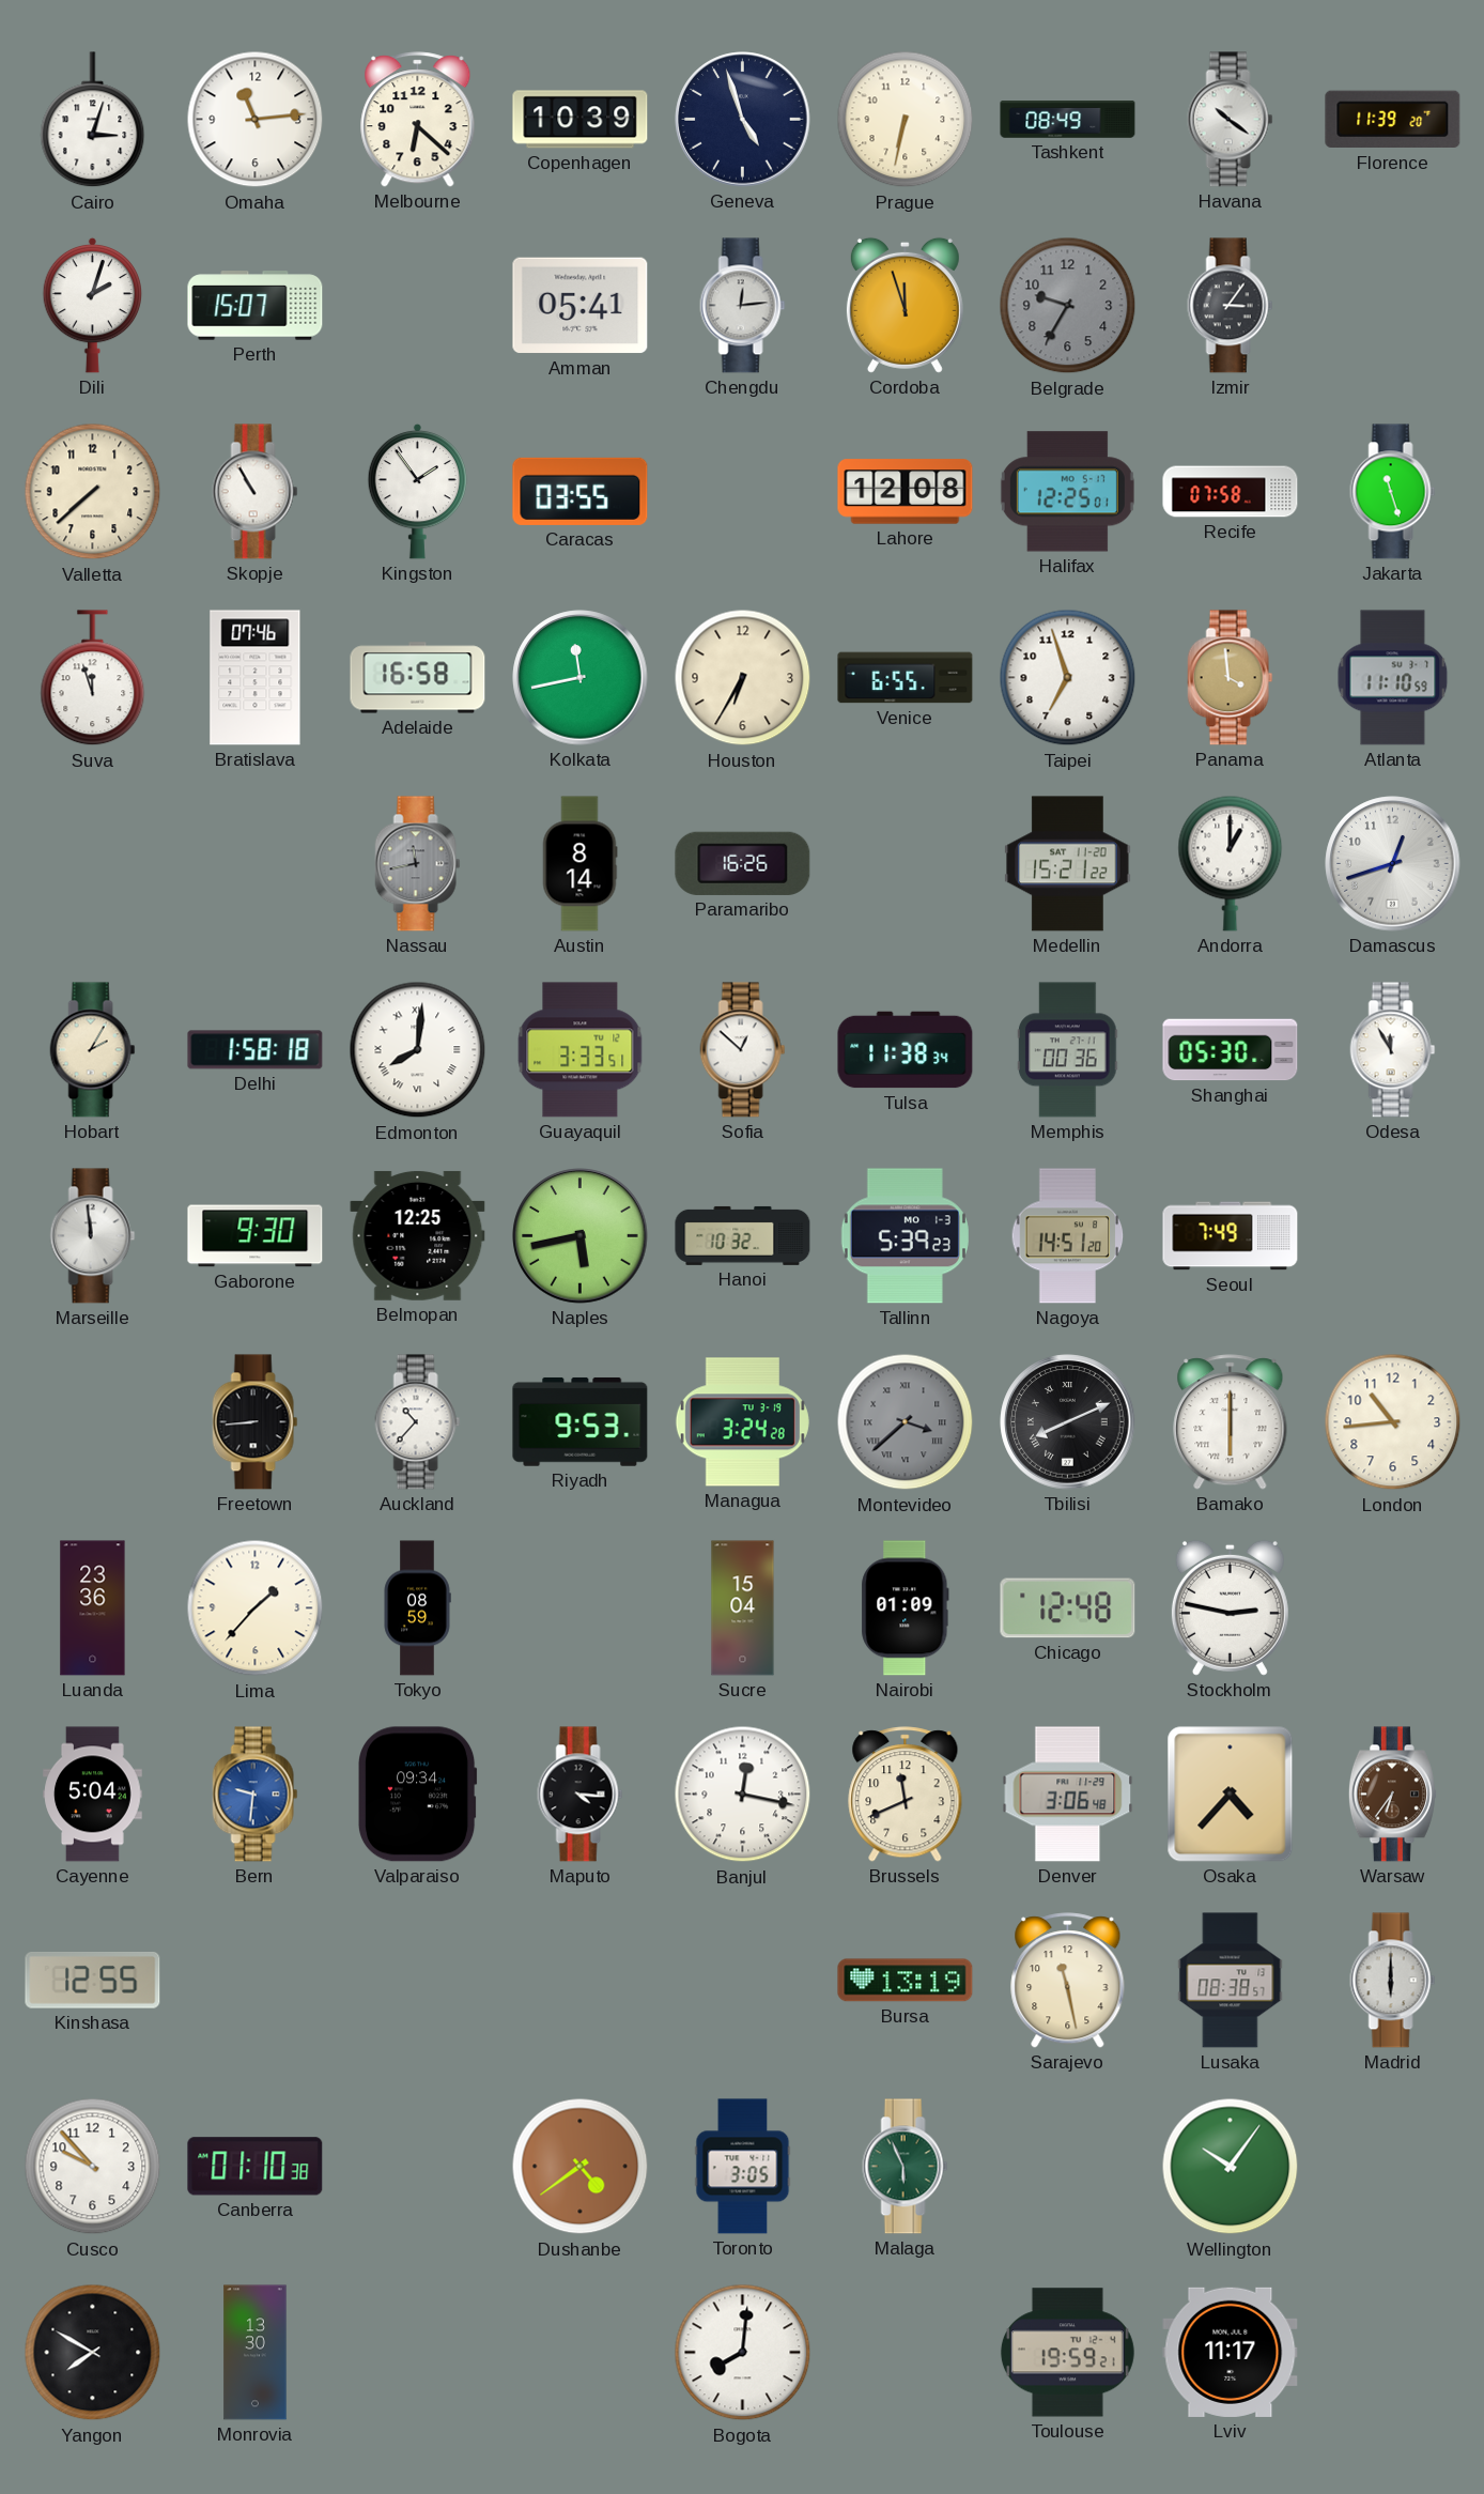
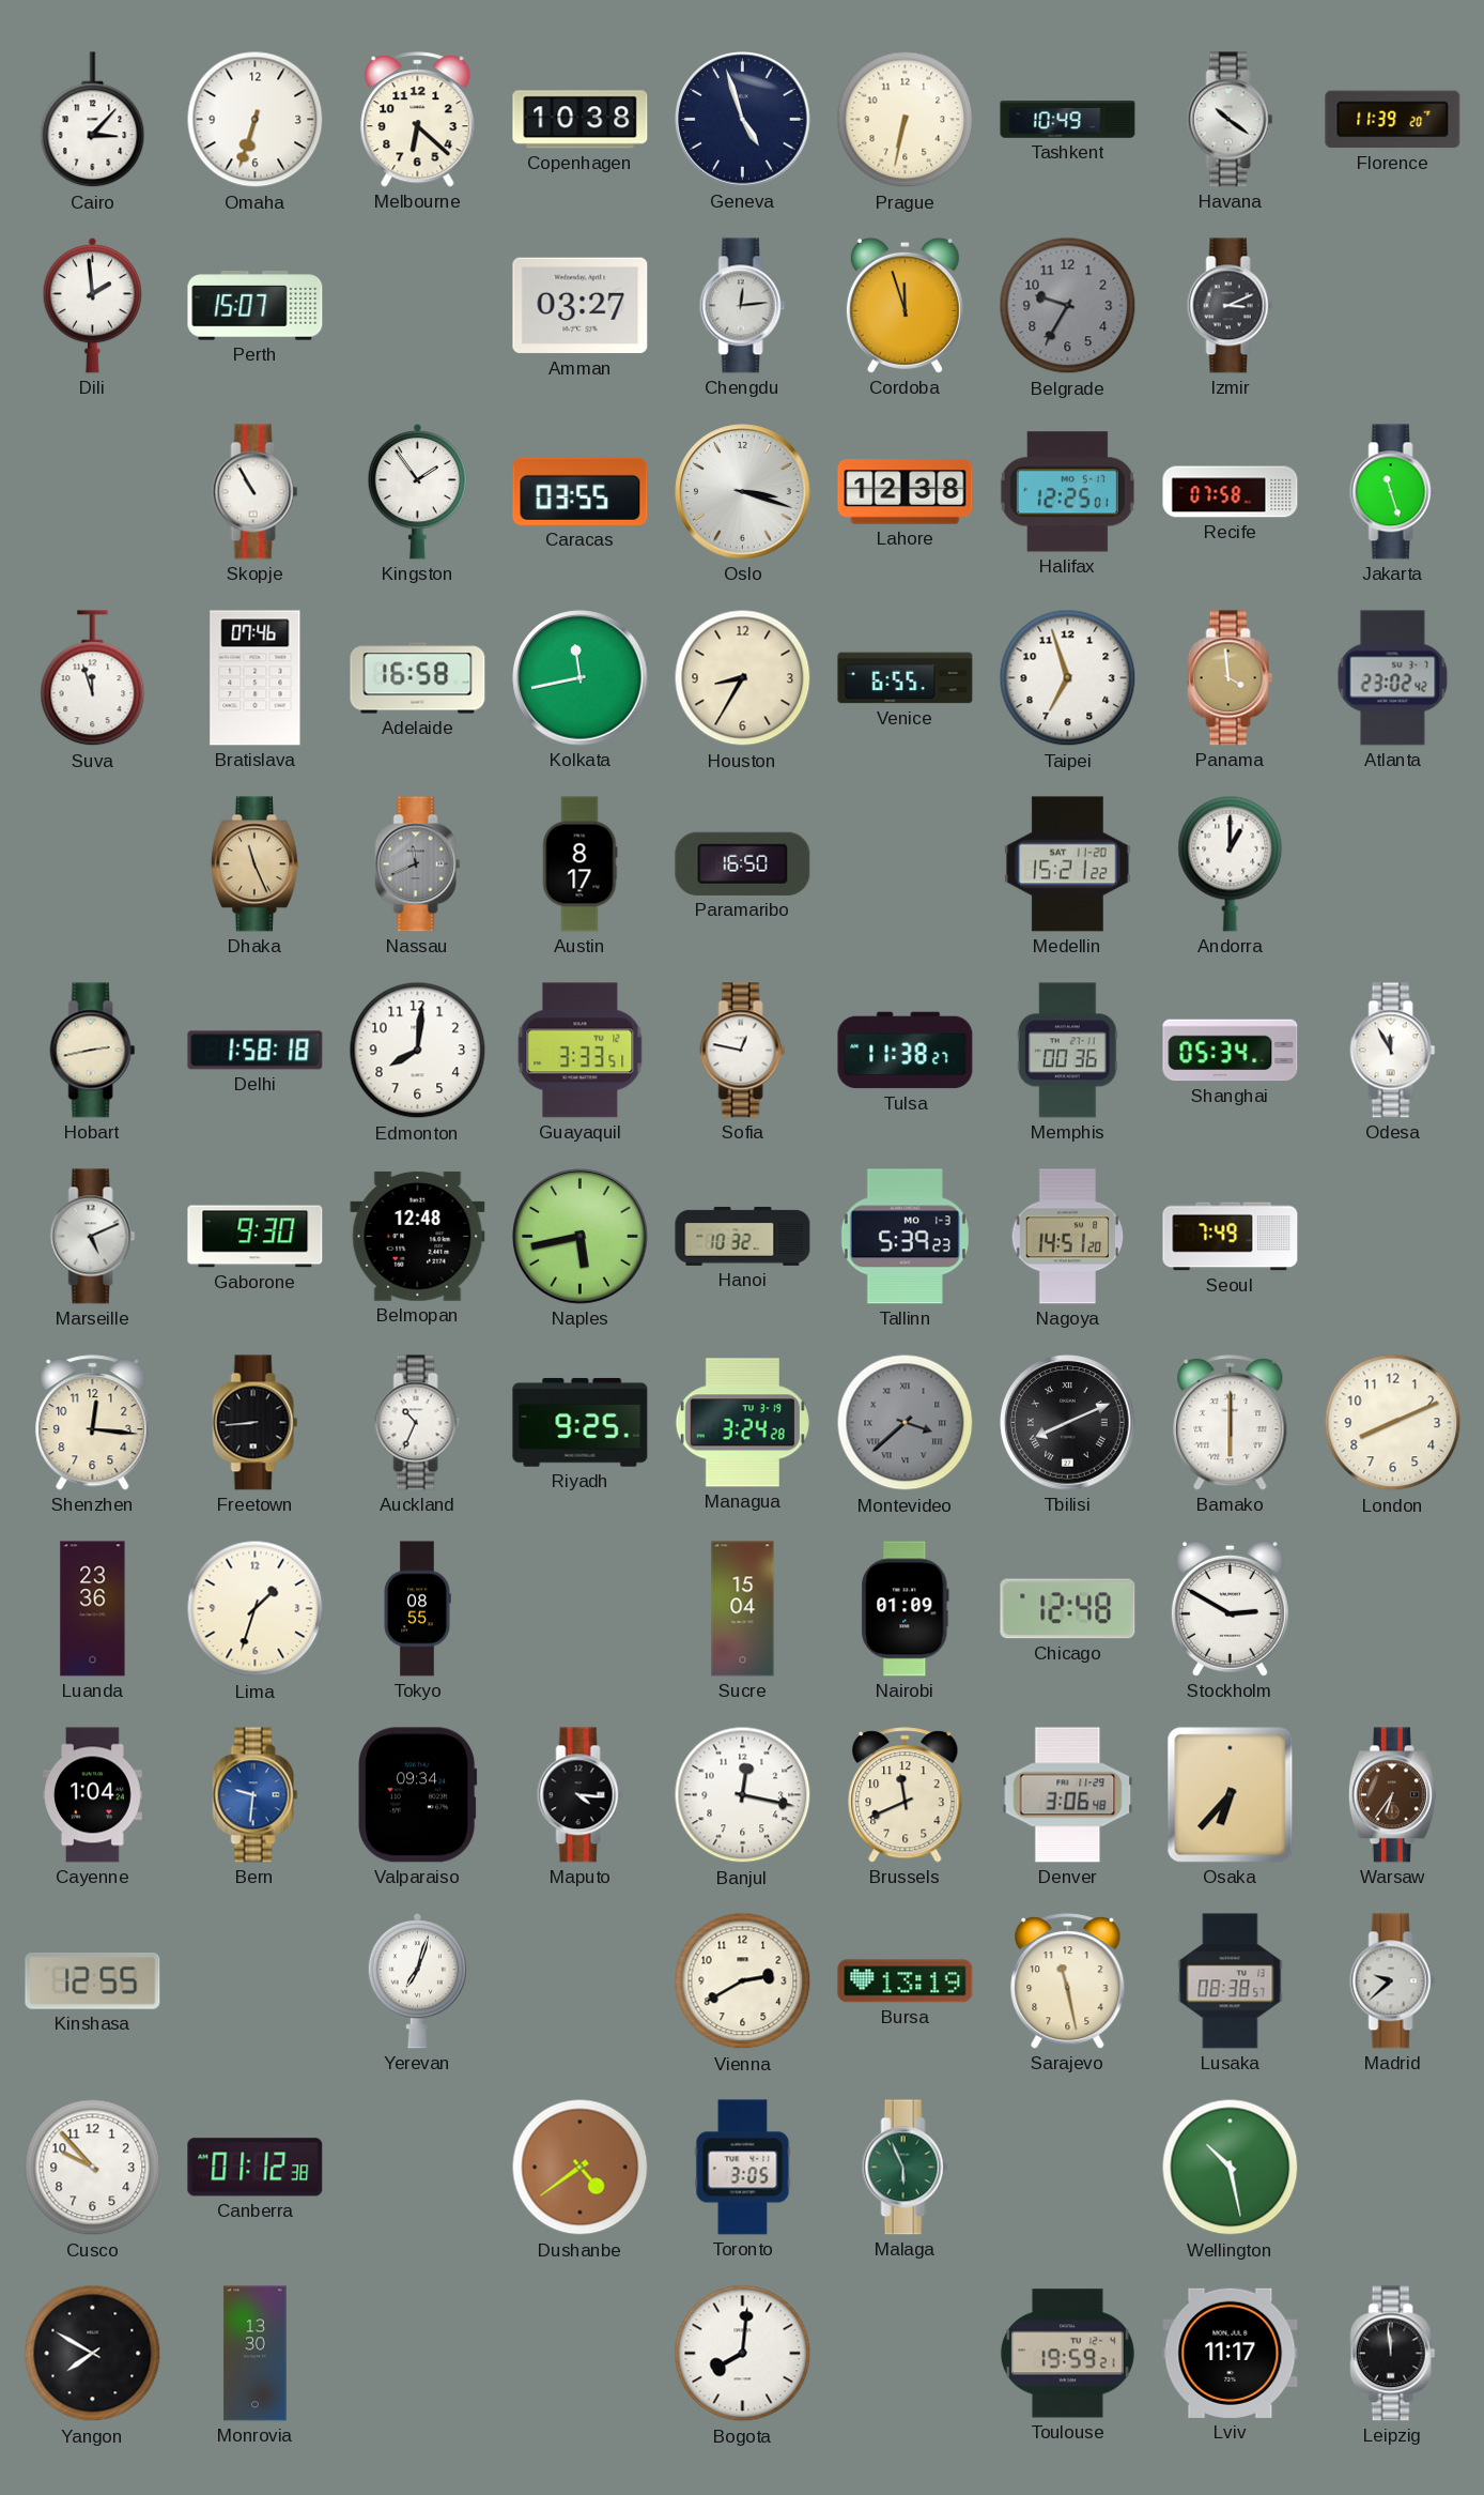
Cairo: 3:03 -> 3:07
Omaha: 11:14 -> 6:33
Copenhagen: 10:39 -> 10:38
Tashkent: 08:49 -> 10:49
Dili: 2:03 -> 1:59
Amman: 05:41 -> 03:27
Izmir: 3:06 -> 3:11
Valletta: 7:38 -> none
Oslo: none -> 3:18
Lahore: 12:08 -> 12:38
Houston: 6:35 -> 8:35
Atlanta: 11:10 -> 23:02
Dhaka: none -> 11:26
Nassau: 11:43 -> 11:41
Austin: 8:14 -> 8:17
Paramaribo: 16:26 -> 16:50
Damascus: 12:42 -> none
Hobart: 2:05 -> 2:43
Edmonton numerals: Roman -> Arabic
Sofia: 12:52 -> 12:47
Tulsa: 11:38:34 -> 11:38:27
Shanghai: 05:30 -> 05:34
Marseille: 11:59 -> 5:11
Belmopan: 12:25 -> 12:48
Shenzhen: none -> 12:16
Auckland: 10:37 -> 10:34
Riyadh: 9:53 -> 9:25
London: 10:44 -> 8:11
Lima: 1:37 -> 1:33
Tokyo: 08:59 -> 08:55
Stockholm: 2:47 -> 2:50
Cayenne: 5:04 -> 1:04
Osaka: 4:37 -> 6:37
Yerevan: none -> 7:03
Vienna: none -> 2:40
Madrid: 6:00 -> 9:38
Canberra: 01:10 -> 01:12
Wellington: 10:06 -> 10:28
Leipzig: none -> 11:59
